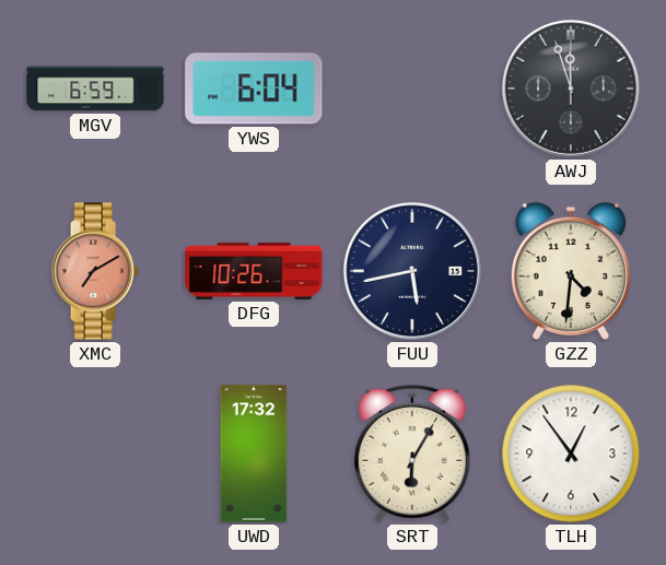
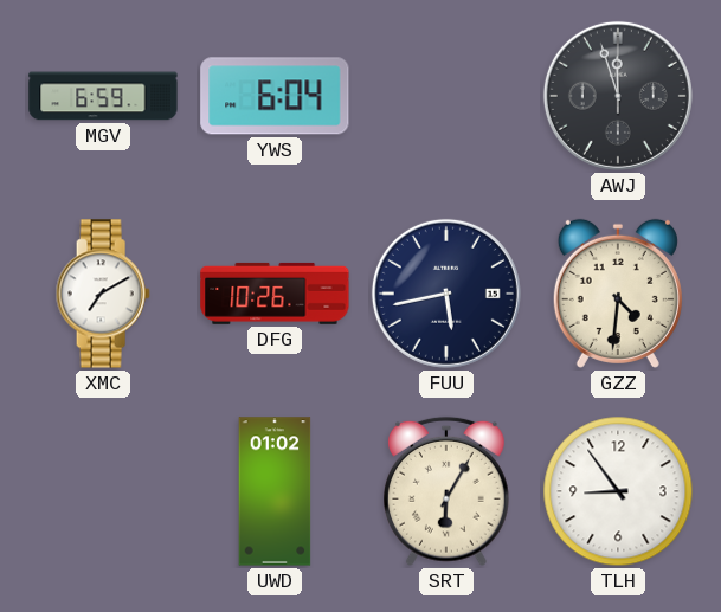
XMC dial: salmon -> white
UWD: 17:32 -> 01:02
TLH: 12:54 -> 8:54
